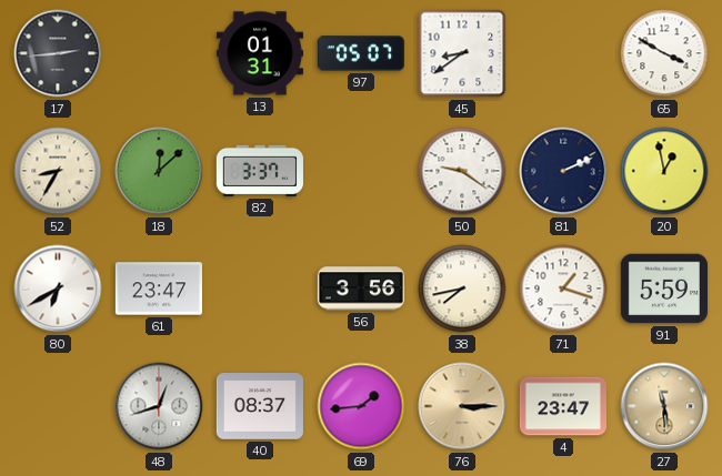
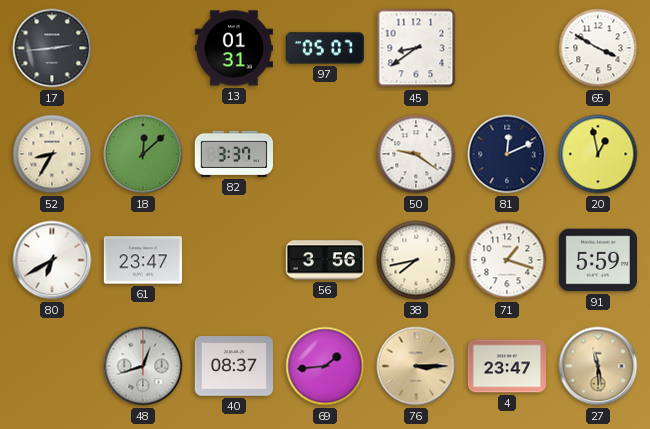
81: 2:11 -> 12:11
